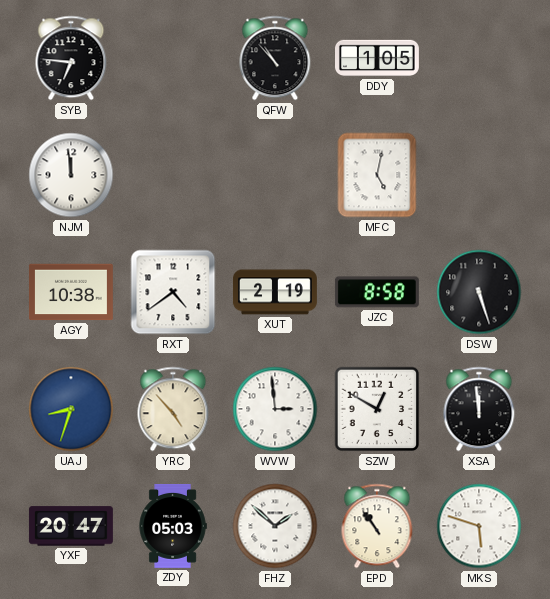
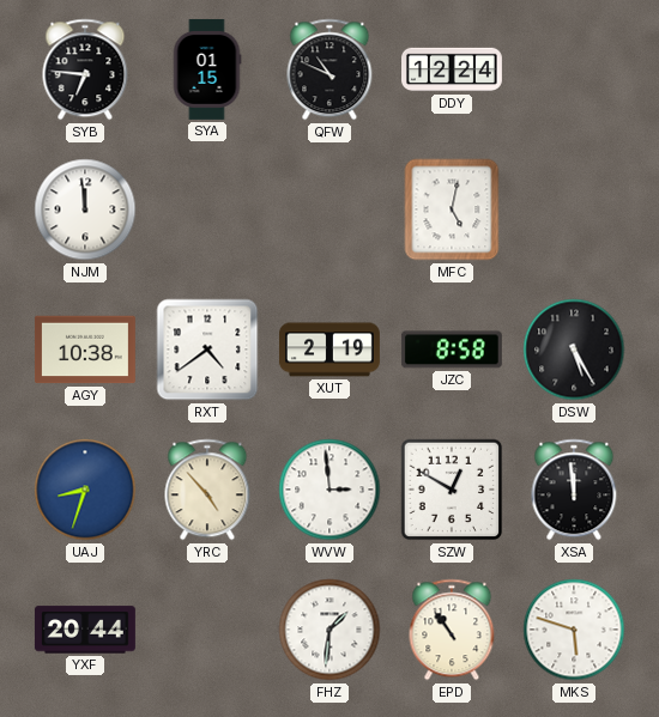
SYA: none -> 01:15
QFW: 10:53 -> 10:49
DDY: 1:05 -> 12:24
DSW: 5:27 -> 5:25
YXF: 20:47 -> 20:44
ZDY: 05:03 -> none
FHZ: 1:52 -> 1:31
